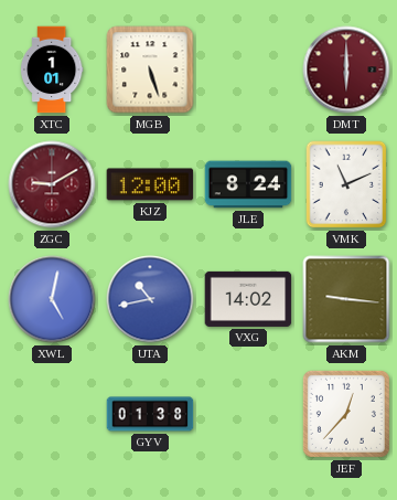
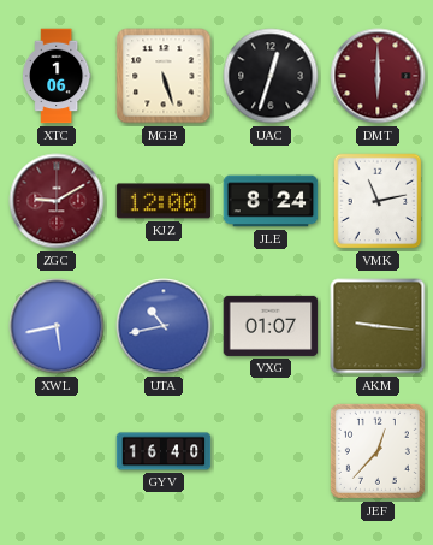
XTC: 1:01 -> 1:06
UAC: none -> 12:33
VMK: 11:11 -> 11:13
XWL: 5:02 -> 5:43
VXG: 14:02 -> 01:07
GYV: 01:38 -> 16:40
